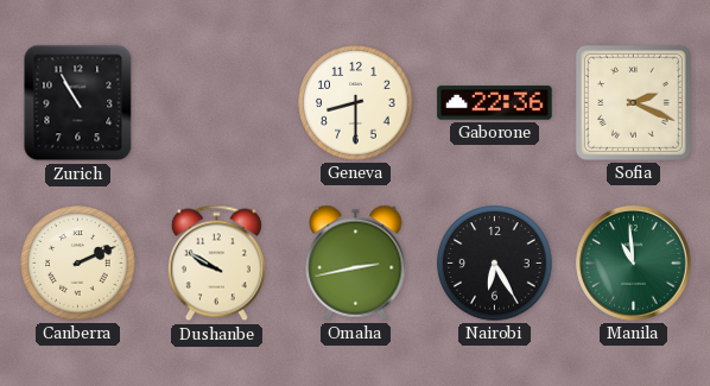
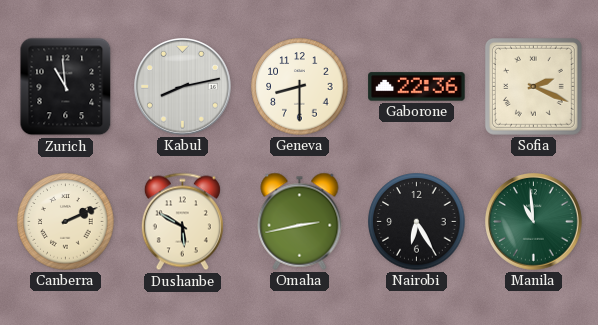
Zurich: 10:55 -> 10:59
Kabul: none -> 8:13
Dushanbe: 9:50 -> 5:50
